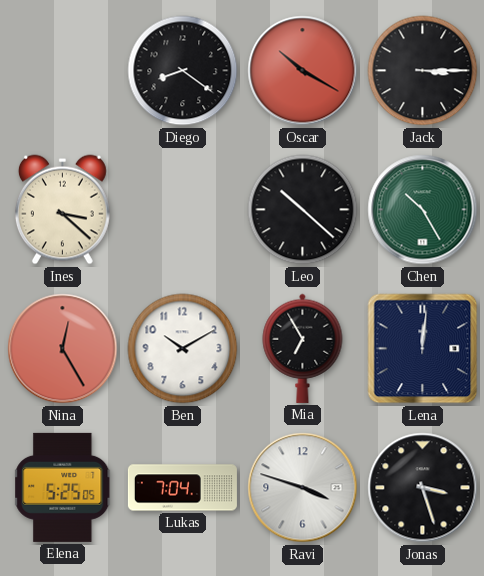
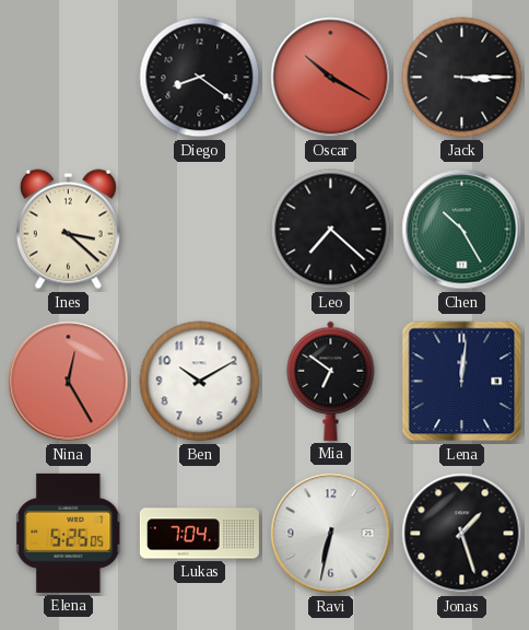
Leo: 10:22 -> 7:22
Mia: 6:55 -> 6:51
Ravi: 3:48 -> 6:32
Jonas: 3:27 -> 1:27
